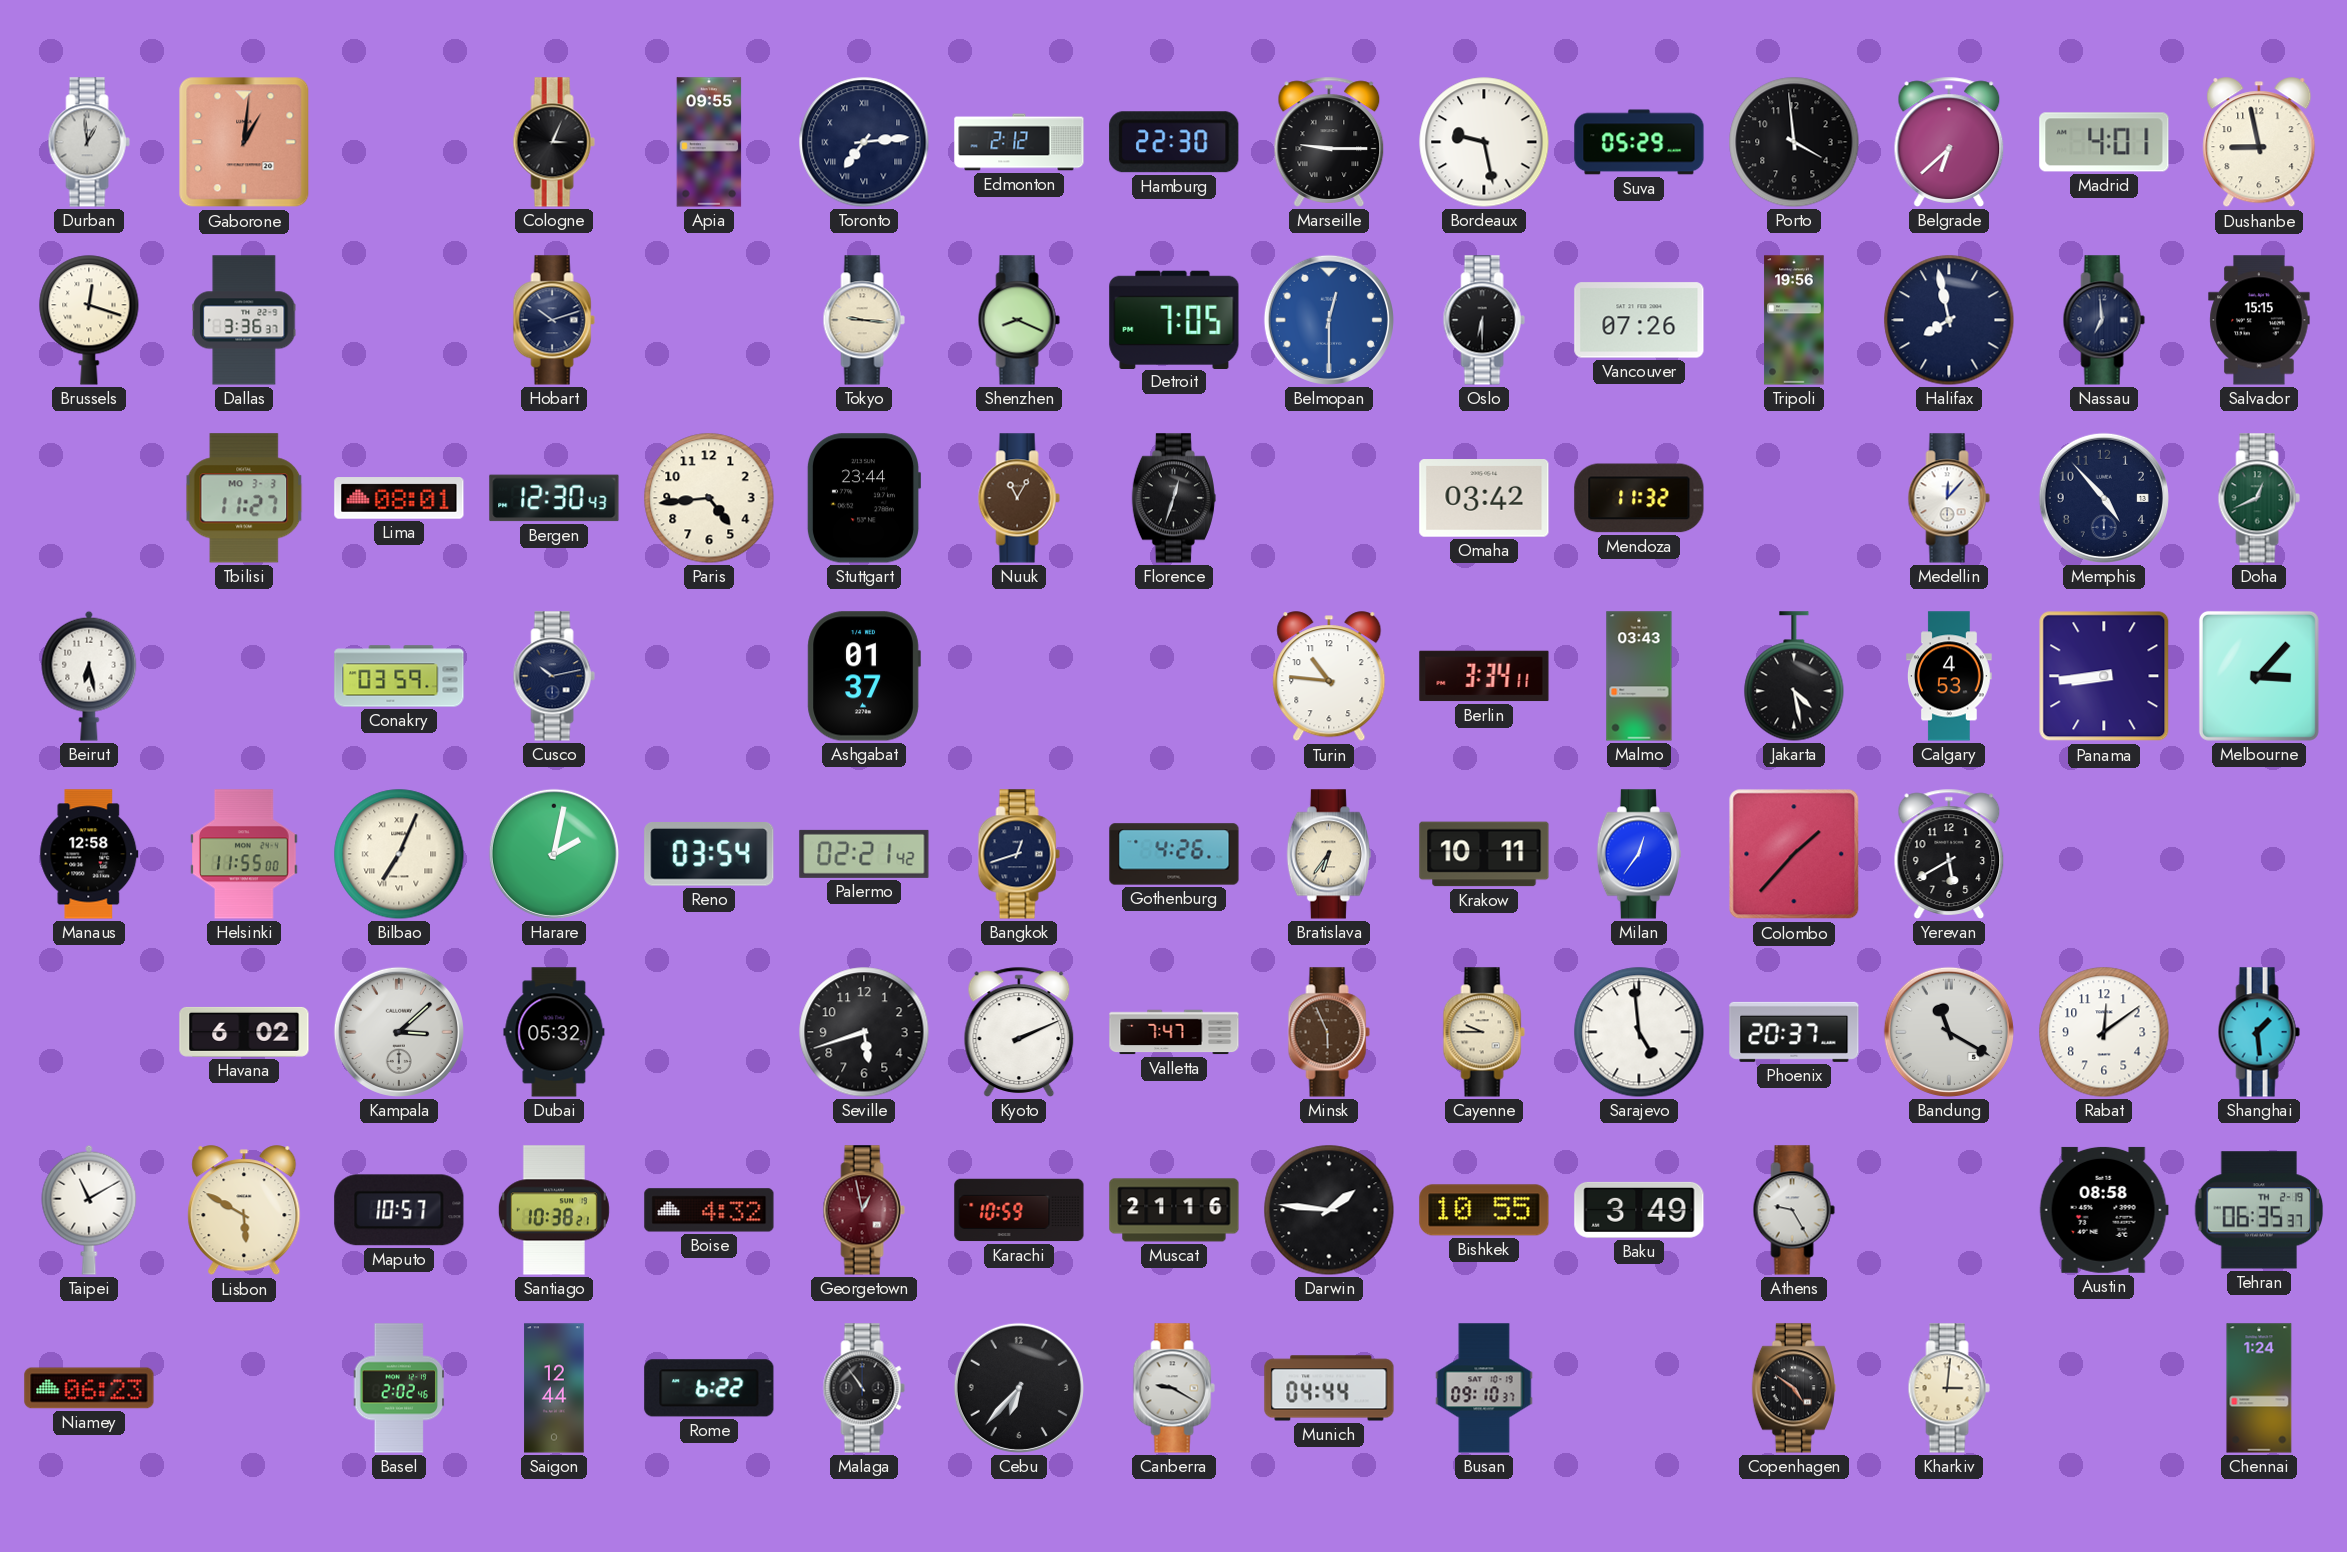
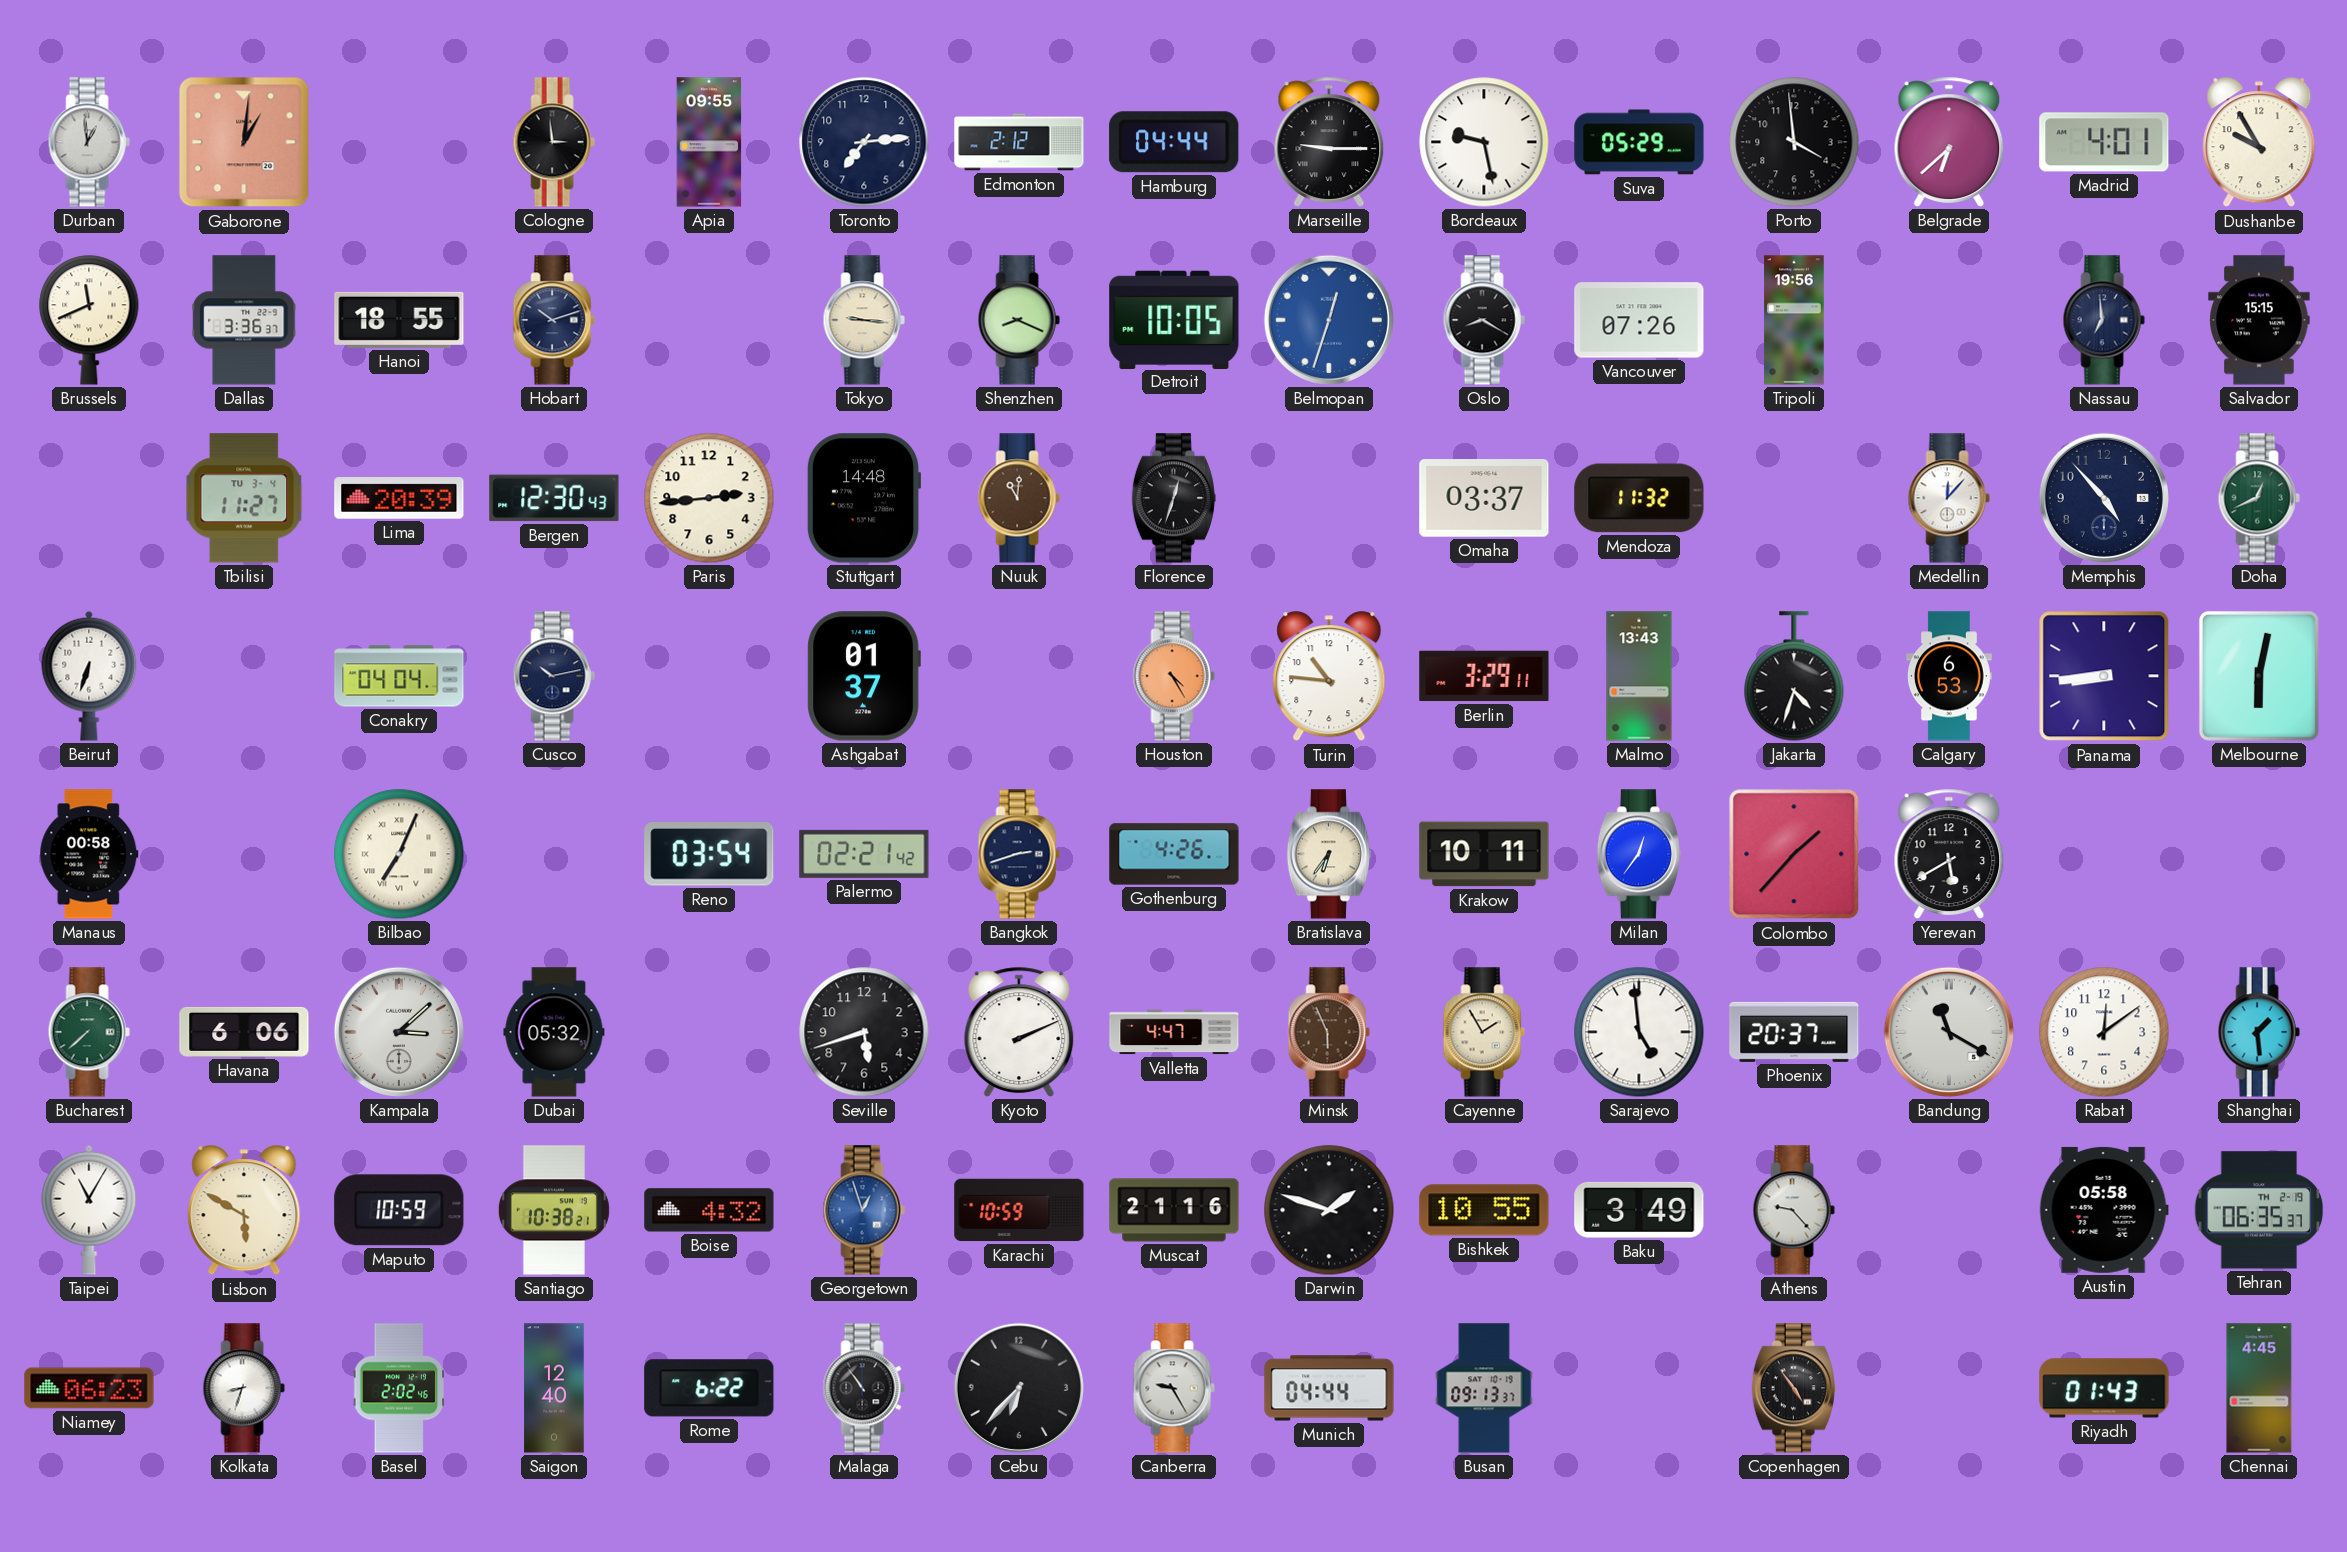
Cologne: 3:04 -> 2:59
Toronto numerals: Roman -> Arabic
Hamburg: 22:30 -> 04:44
Dushanbe: 8:58 -> 9:55
Brussels: 12:18 -> 11:41
Hanoi: none -> 18:55
Detroit: 7:05 -> 10:05
Belmopan: 12:30 -> 12:33
Oslo: 6:30 -> 8:20
Halifax: 7:58 -> none
Tbilisi date: MO 3-3 -> TU 3-4
Lima: 08:01 -> 20:39
Paris: 4:44 -> 2:44
Stuttgart: 23:44 -> 14:48
Nuuk: 11:05 -> 11:01
Omaha: 03:42 -> 03:37
Beirut: 6:28 -> 6:33
Conakry: 03:59 -> 04:04
Houston: none -> 4:25
Berlin: 3:34 -> 3:29
Malmo: 03:43 -> 13:43
Jakarta: 4:28 -> 4:33
Calgary: 4:53 -> 6:53
Melbourne: 3:07 -> 6:02
Manaus: 12:58 -> 00:58
Helsinki: 11:55 -> none
Harare: 2:02 -> none
Bangkok: 12:42 -> 2:42
Bucharest: none -> 7:38
Havana: 6:02 -> 6:06
Valletta: 7:47 -> 4:47
Cayenne: 9:45 -> 1:55
Taipei: 11:10 -> 11:05
Maputo: 10:57 -> 10:59
Georgetown: 12:58 -> 12:57
Georgetown dial: burgundy -> blue
Darwin: 1:46 -> 1:48
Athens: 9:25 -> 9:23
Austin: 08:58 -> 05:58
Kolkata: none -> 8:33
Saigon: 12:44 -> 12:40
Canberra: 9:20 -> 9:25
Busan: 09:10 -> 09:13
Copenhagen: 4:51 -> 4:54
Kharkiv: 3:01 -> none
Riyadh: none -> 01:43
Chennai: 1:24 -> 4:45
